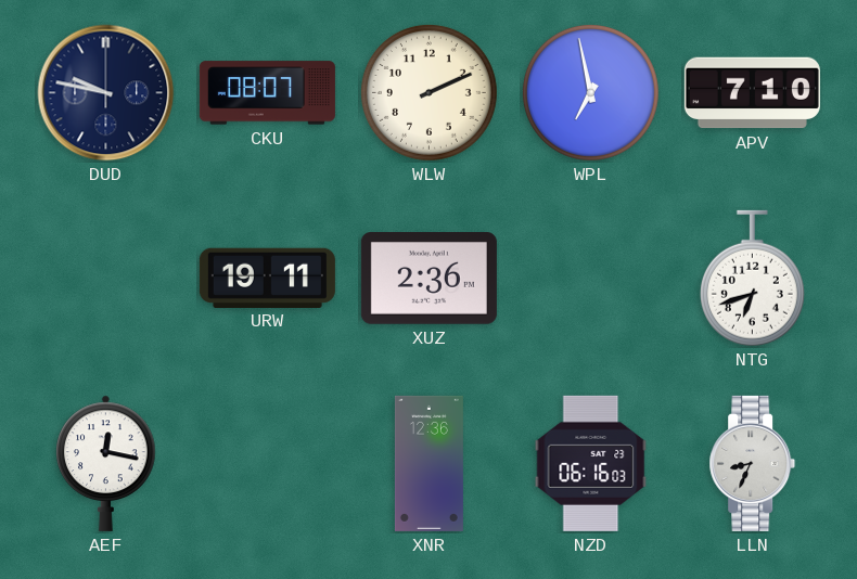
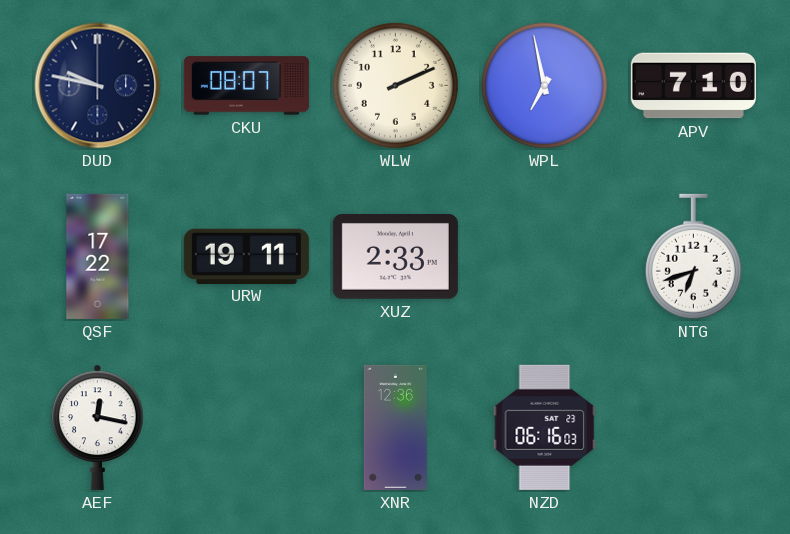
QSF: none -> 17:22
XUZ: 2:36 -> 2:33
LLN: 8:34 -> none
